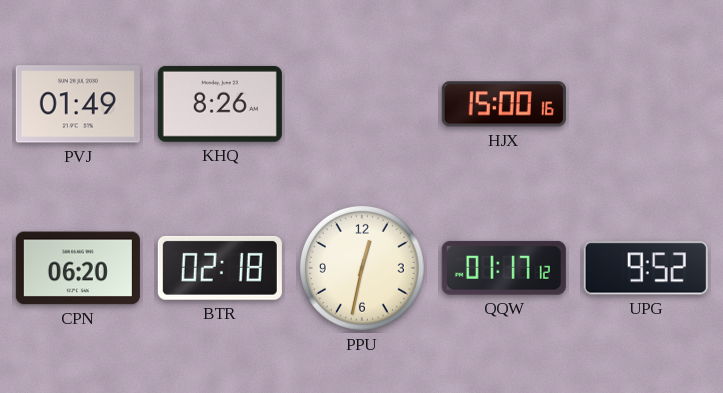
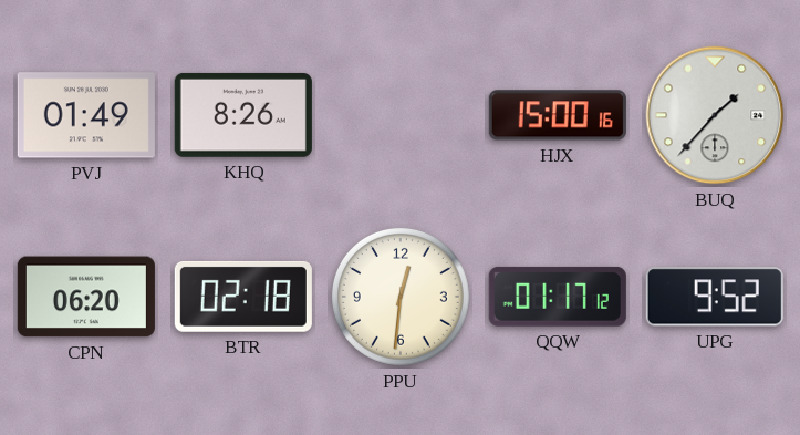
BUQ: none -> 1:37
PPU: 12:32 -> 12:31
